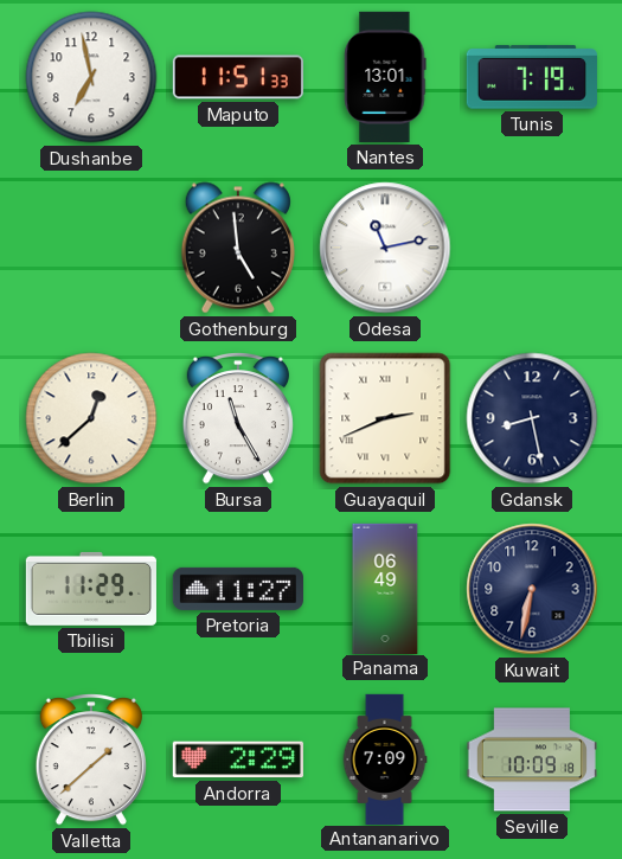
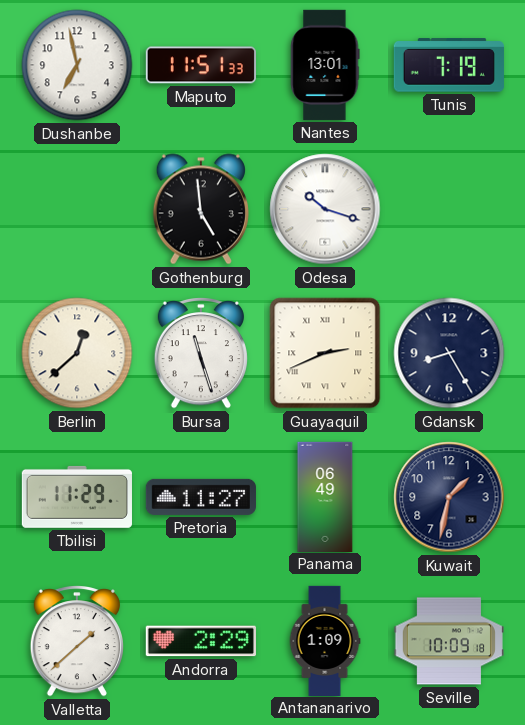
Odesa: 11:13 -> 10:18
Bursa: 11:25 -> 11:27
Gdansk: 8:28 -> 8:25
Kuwait: 6:32 -> 1:32
Antananarivo: 7:09 -> 1:09
